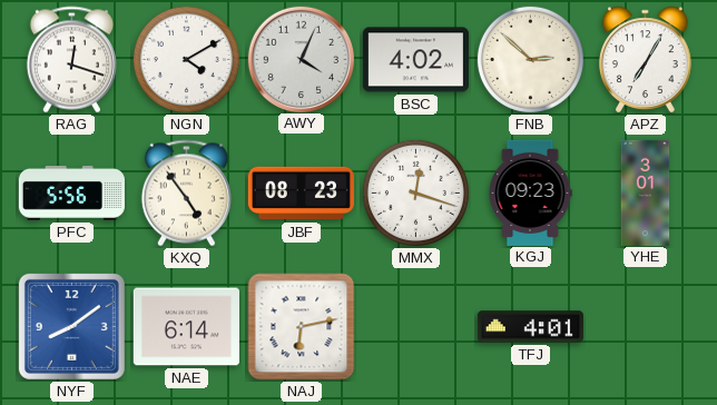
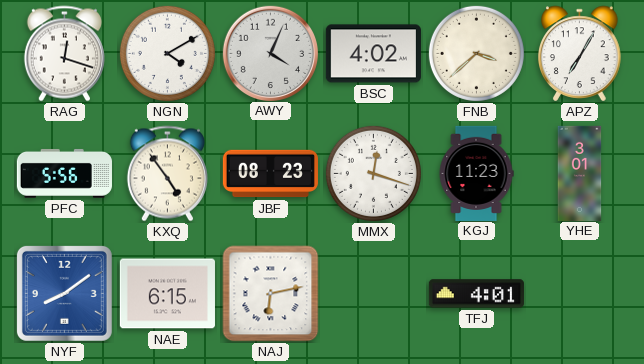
FNB: 2:52 -> 3:38
KGJ: 09:23 -> 11:23
NAE: 6:14 -> 6:15
